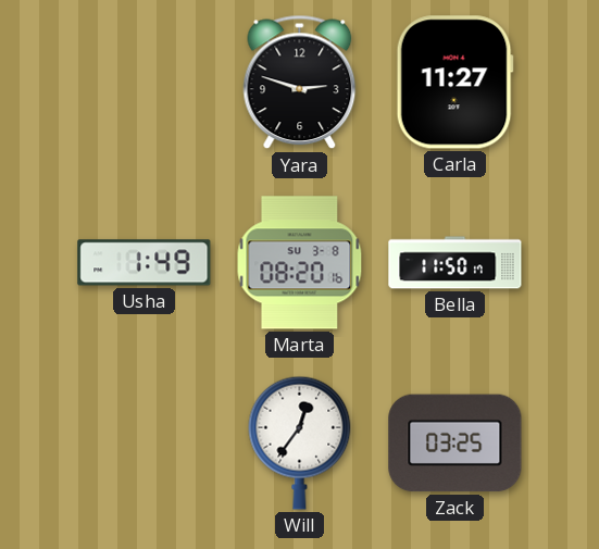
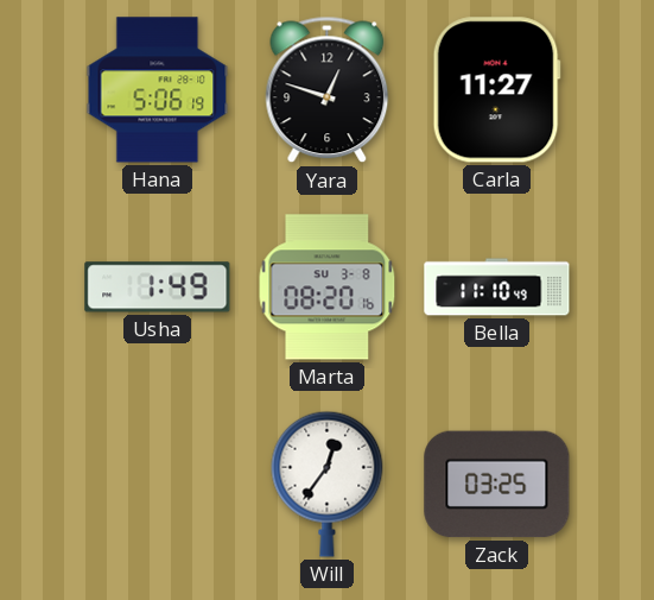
Hana: none -> 5:06
Yara: 2:48 -> 12:48
Bella: 11:50 -> 11:10
